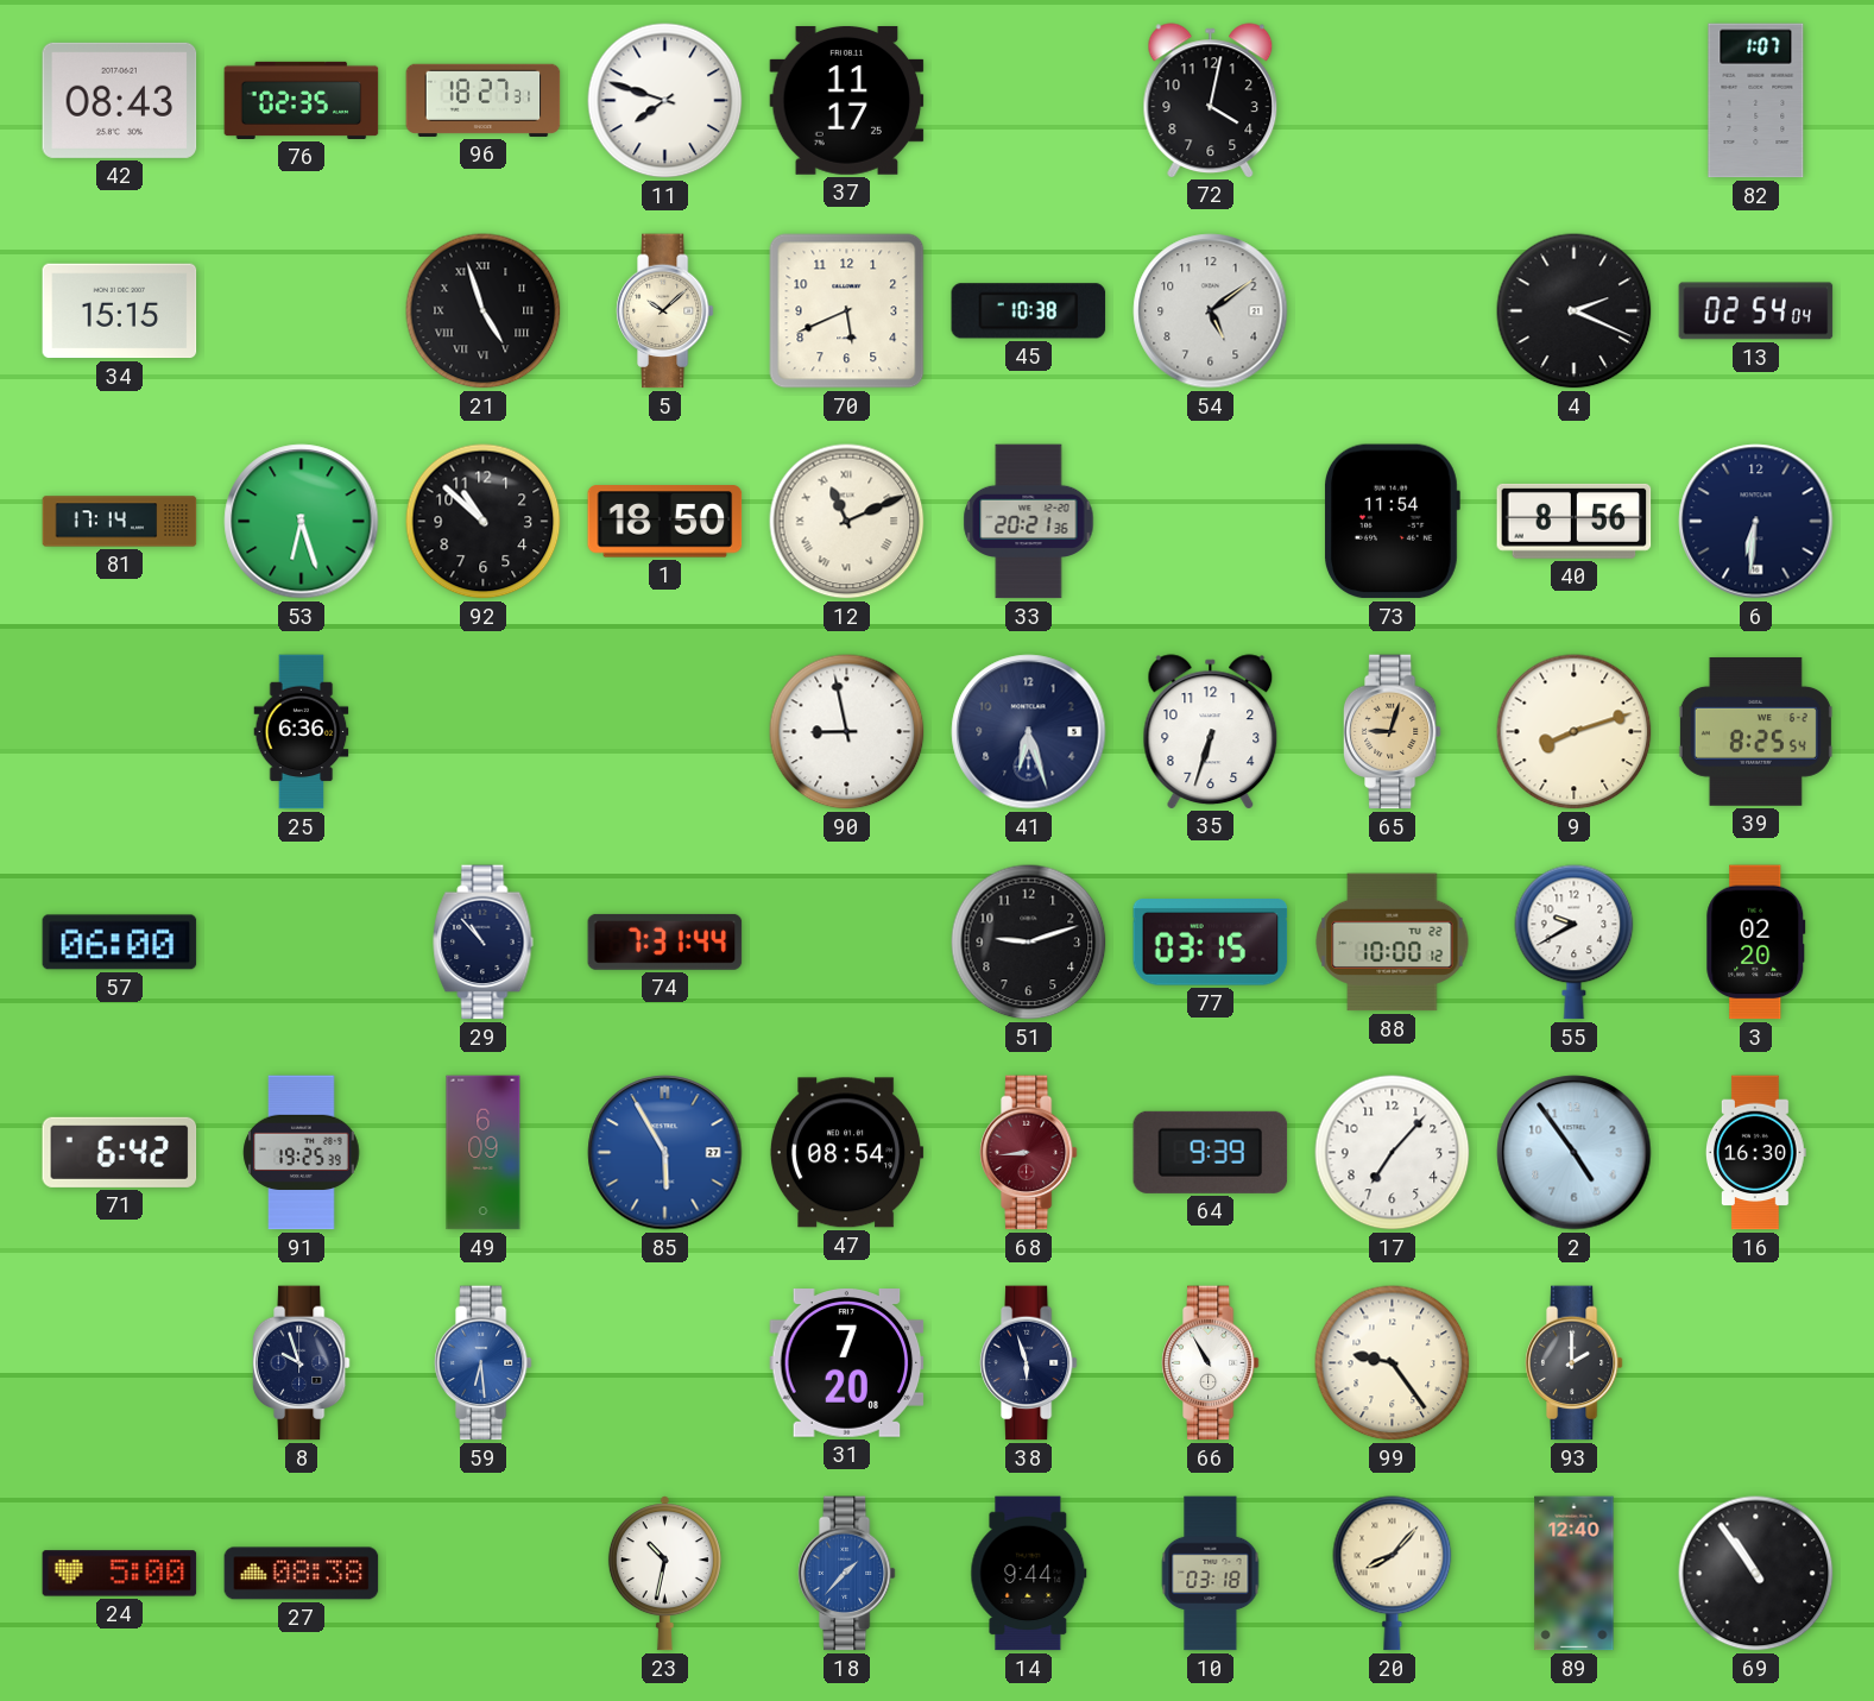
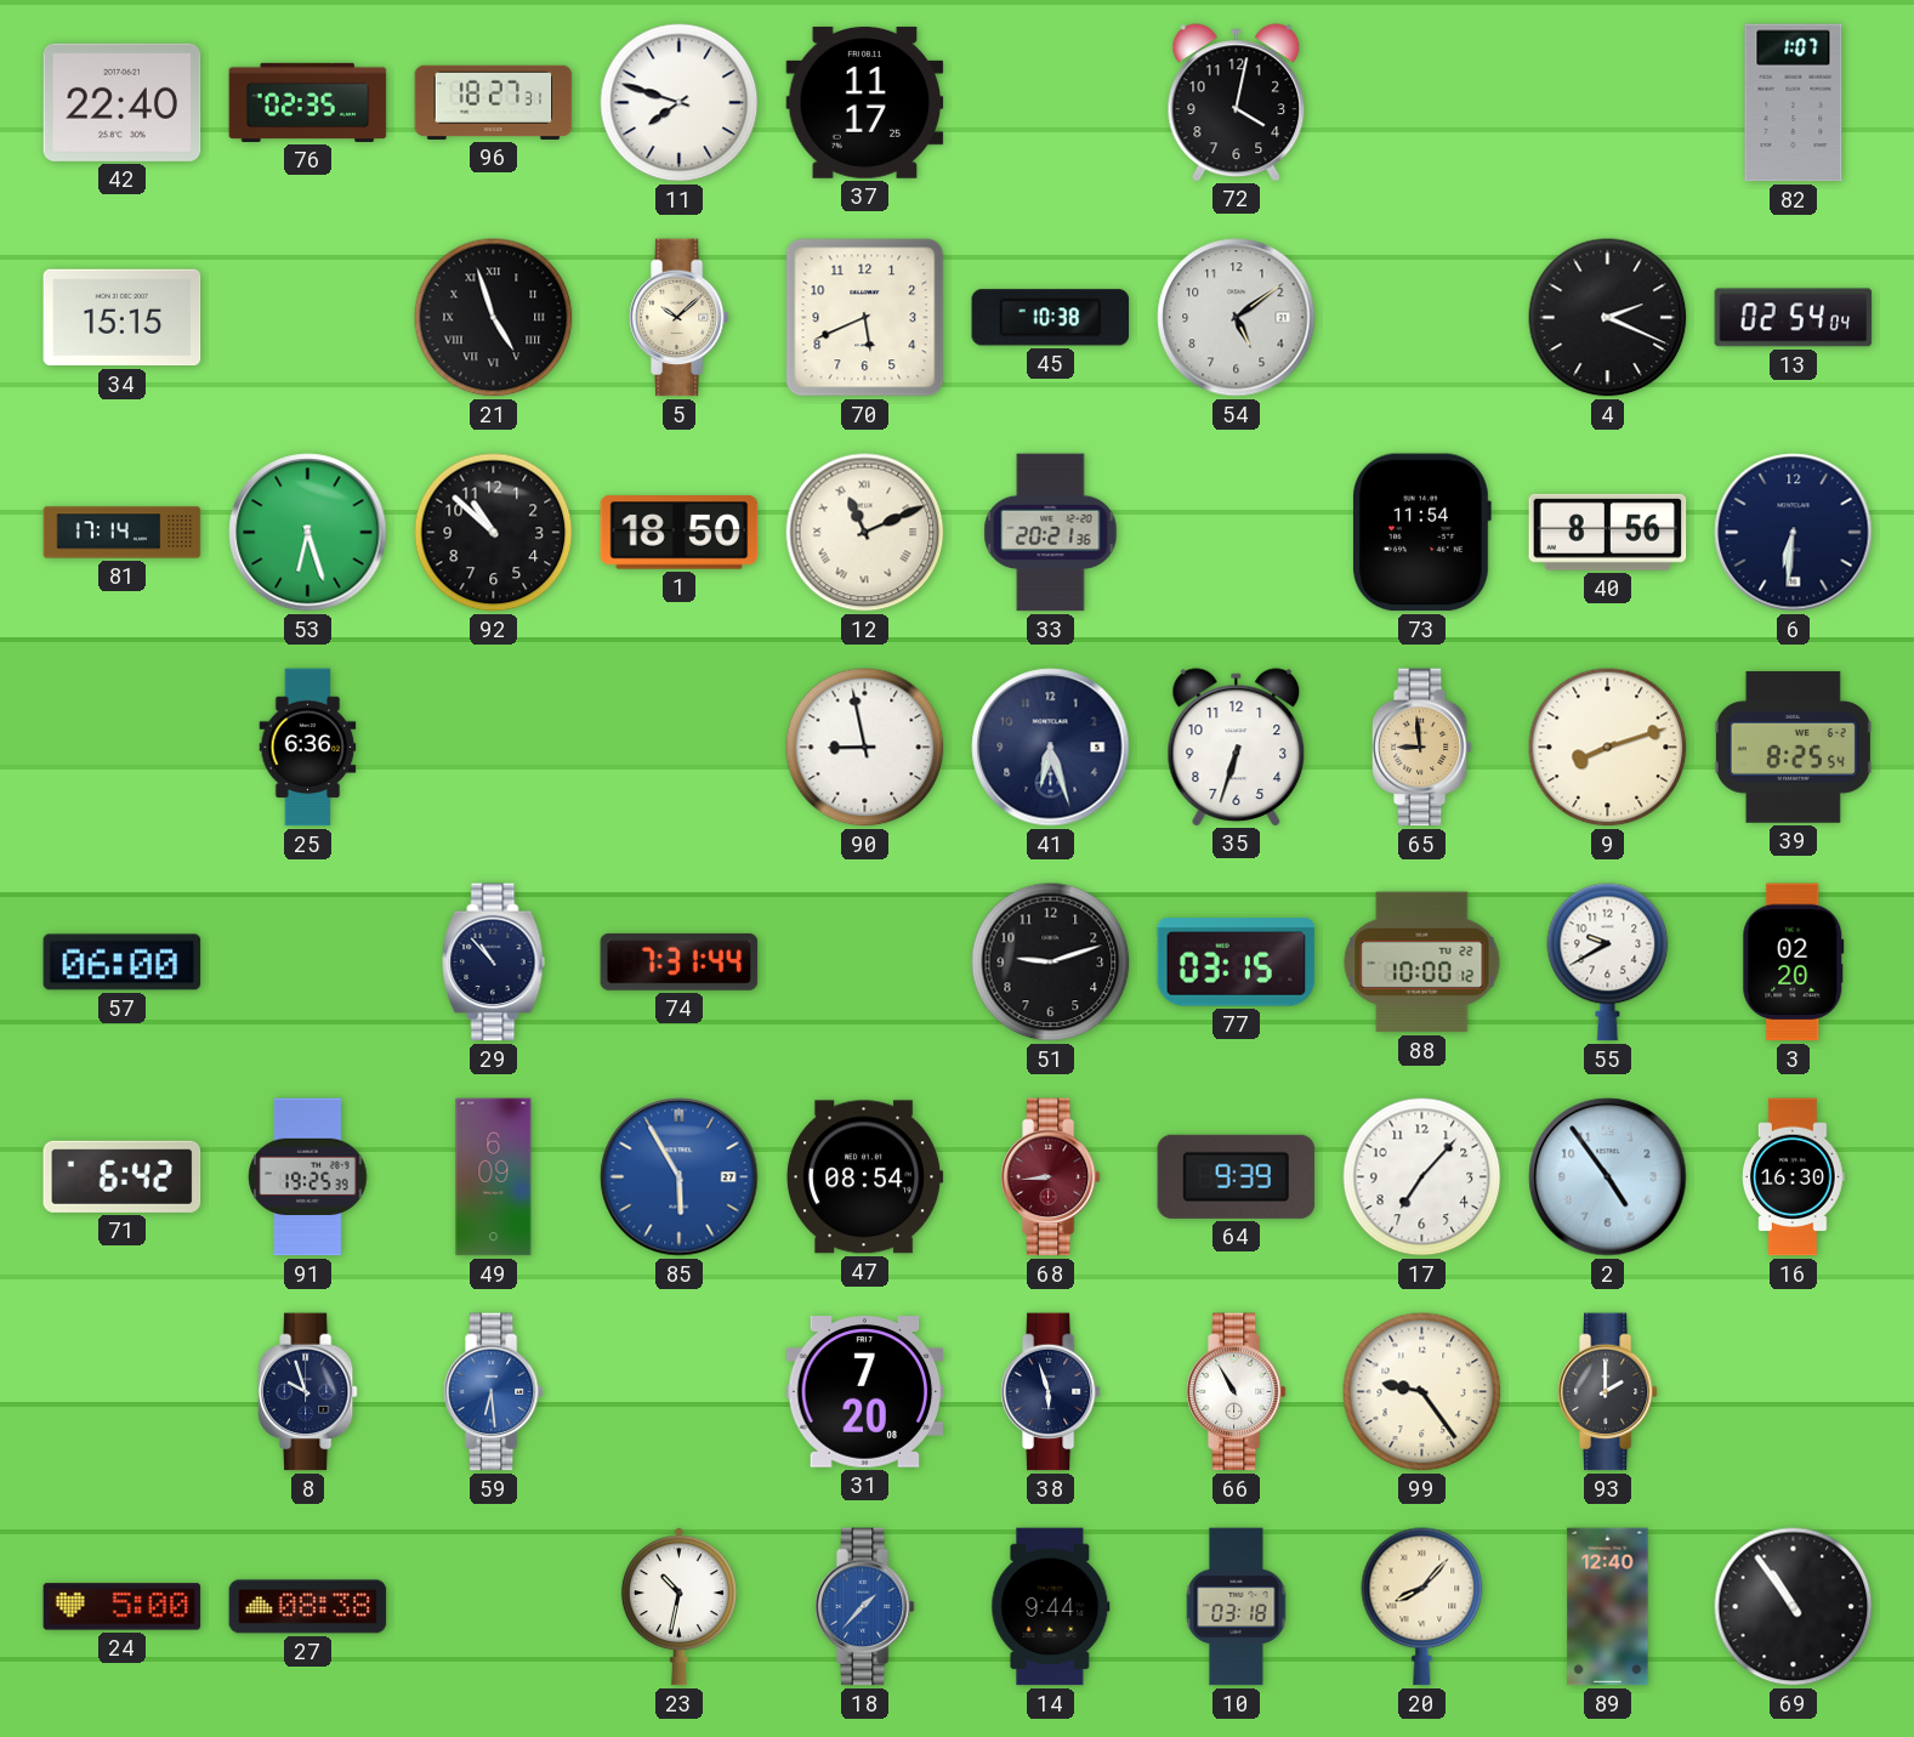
42: 08:43 -> 22:40
65: 9:03 -> 8:59
